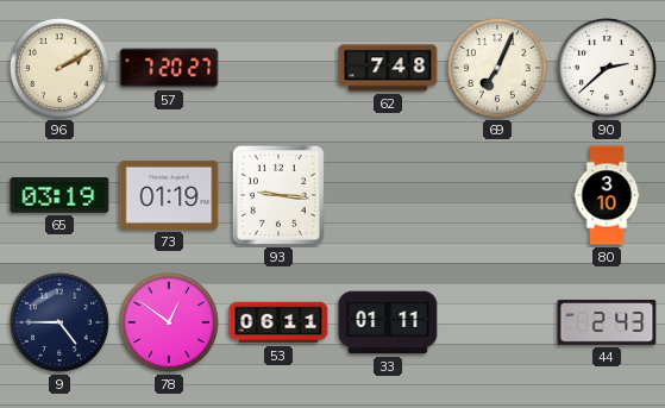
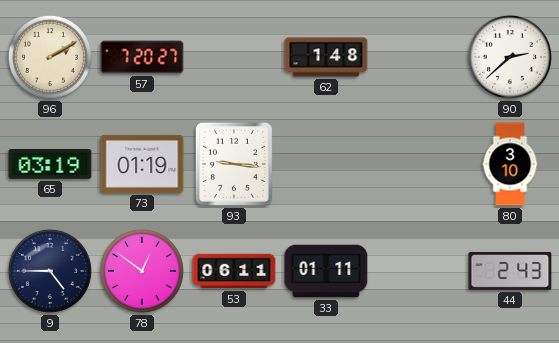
62: 7:48 -> 1:48
69: 7:04 -> none
